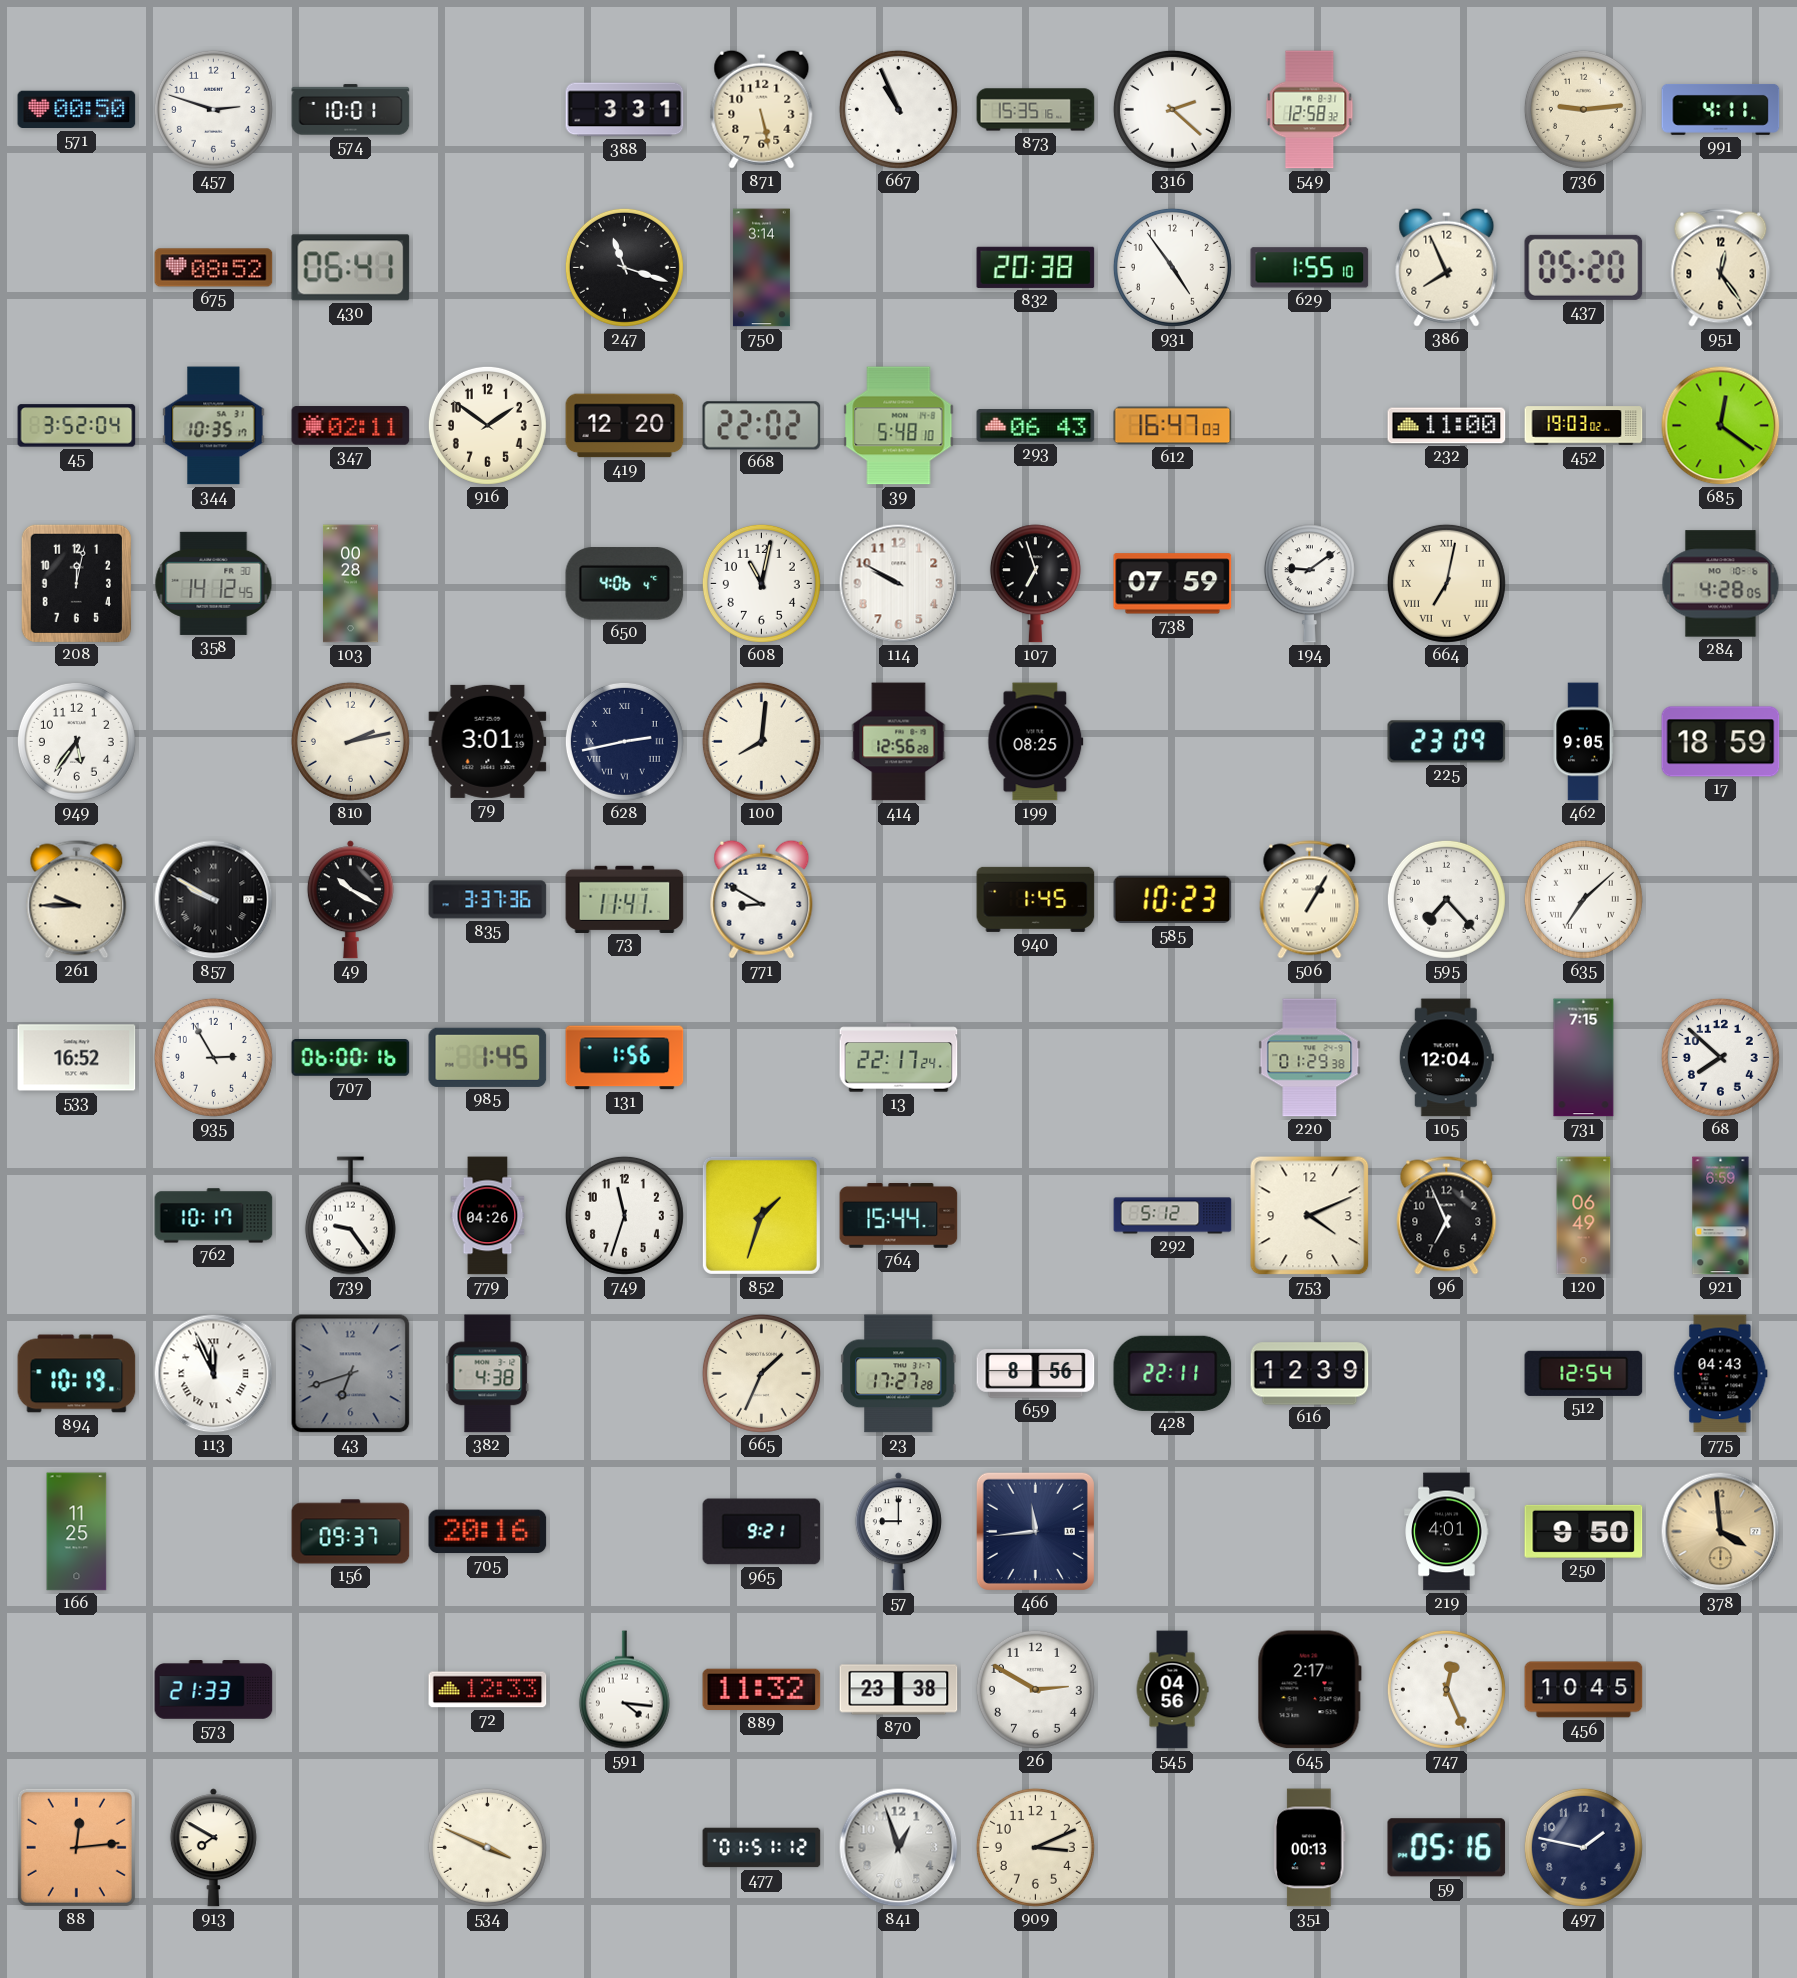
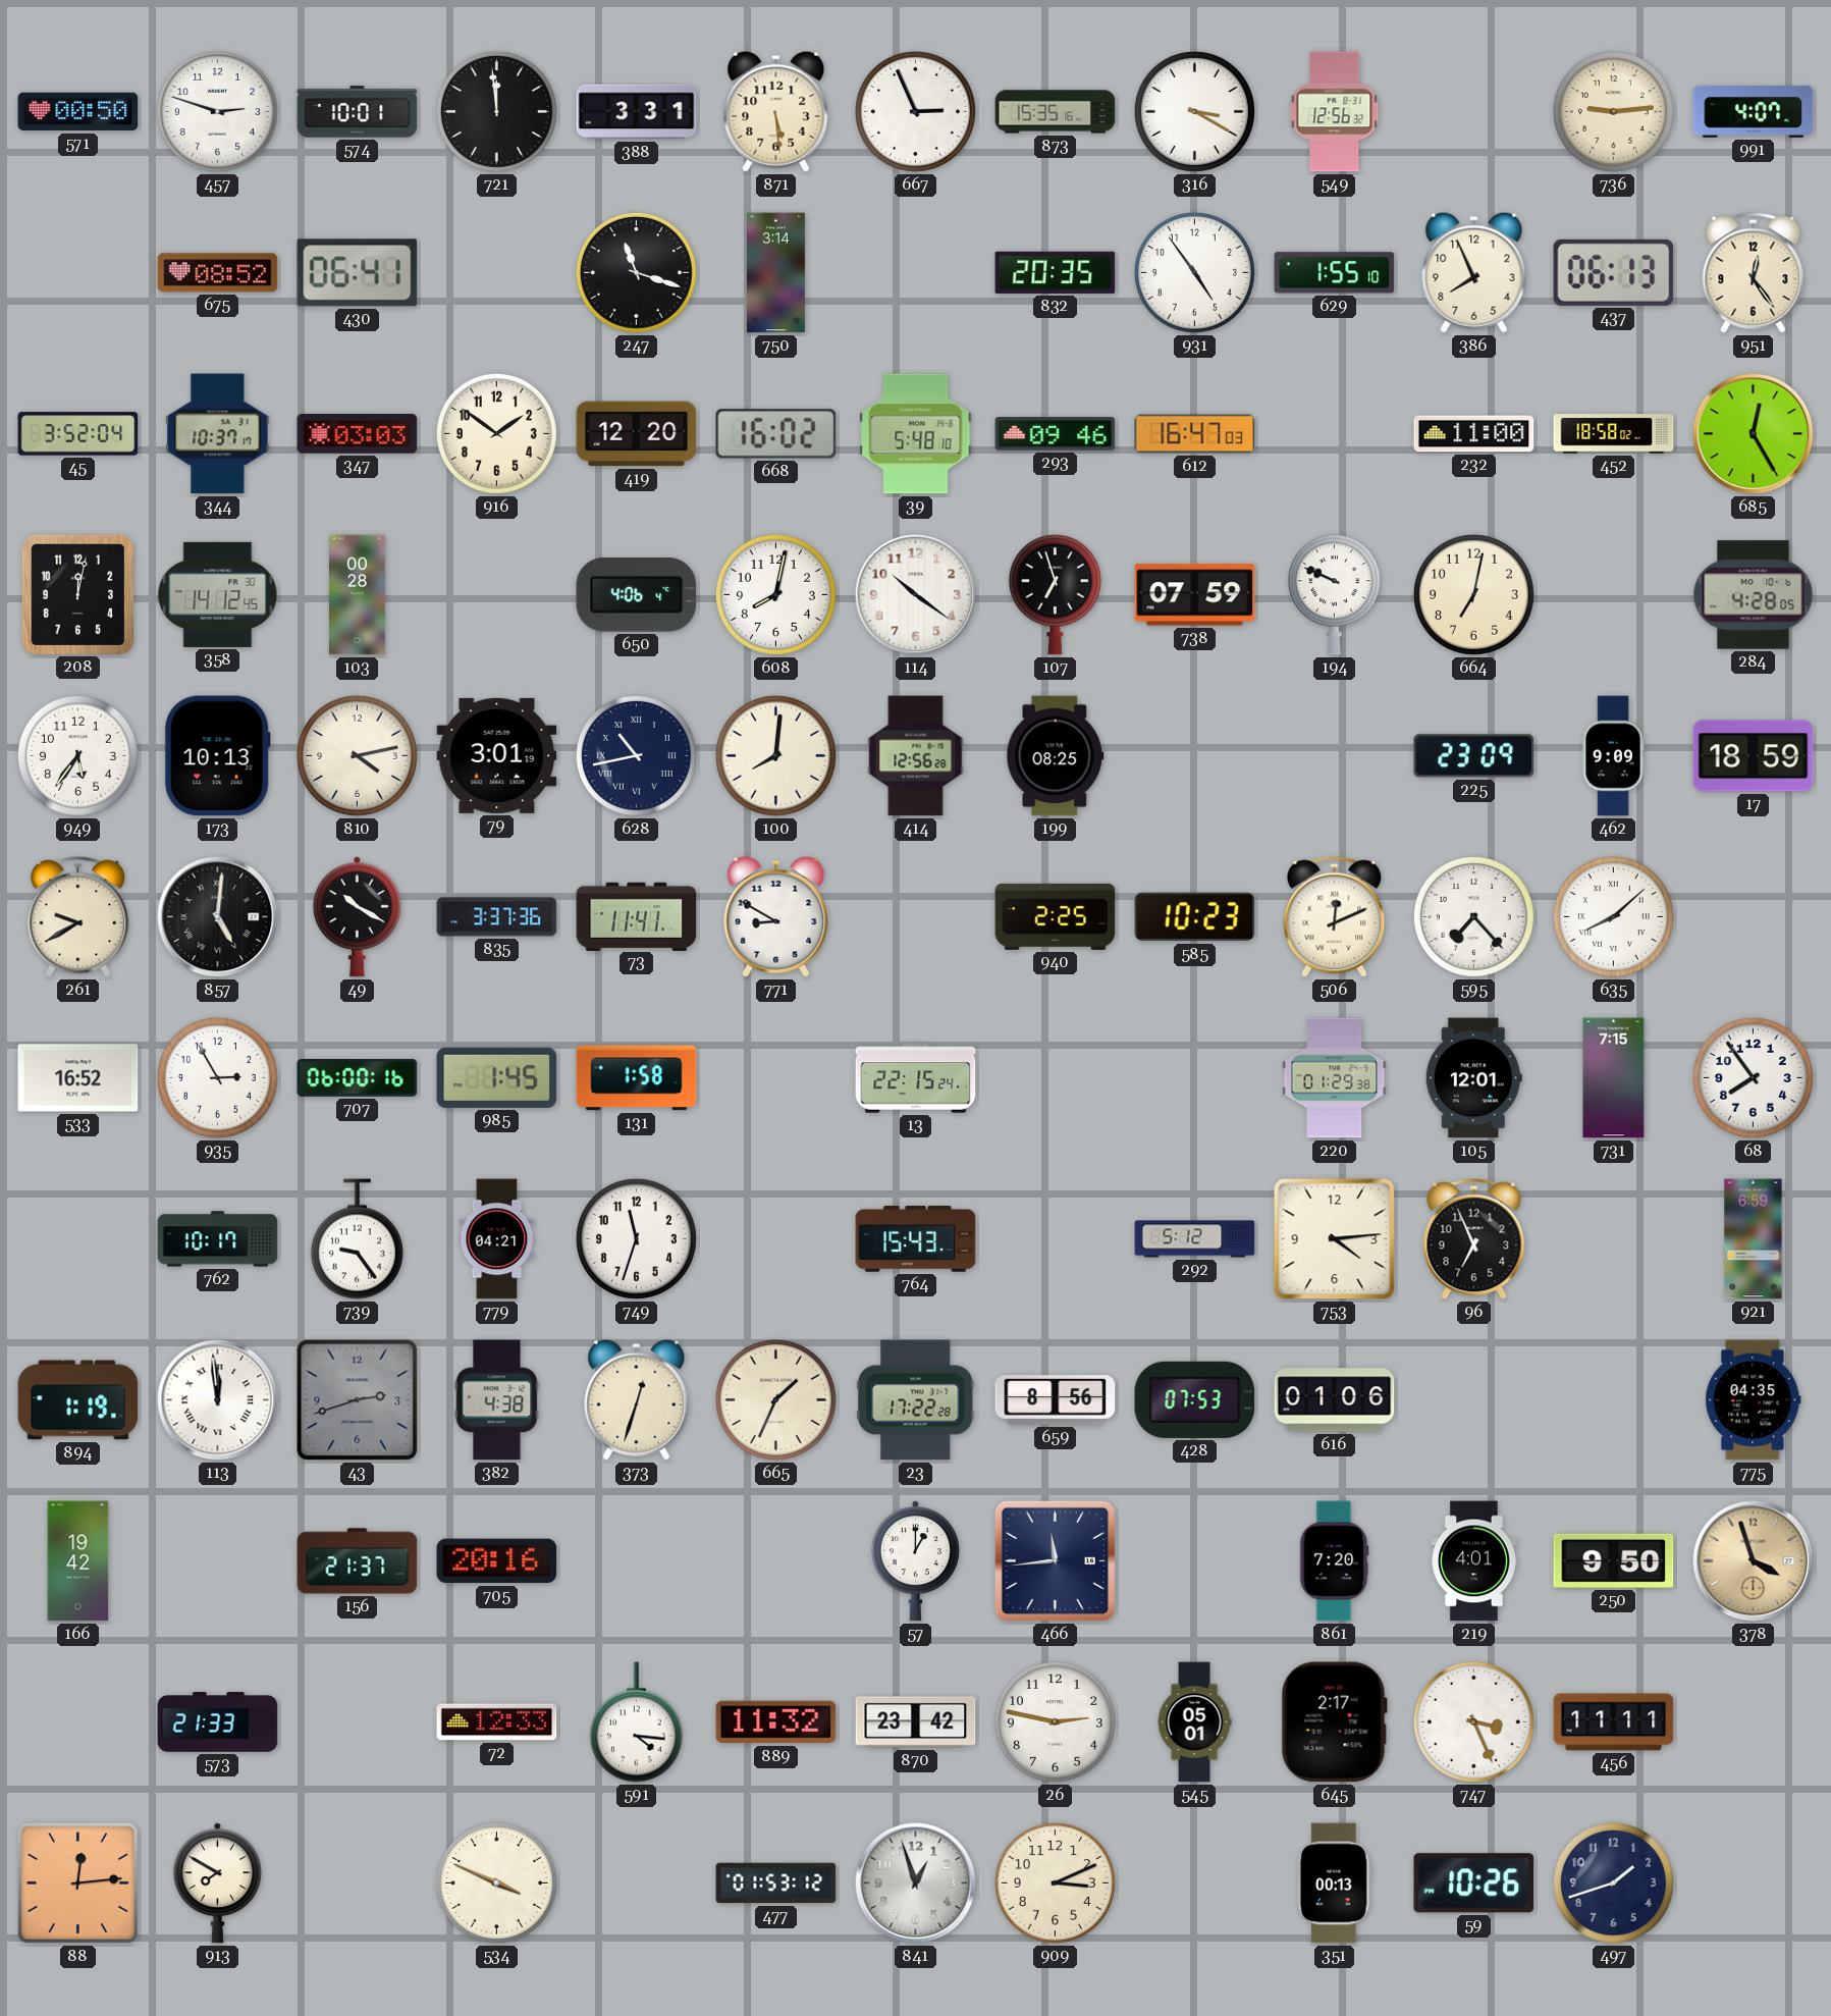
721: none -> 11:59
871: 5:28 -> 5:29
667: 10:56 -> 2:56
316: 2:22 -> 3:20
549: 12:58 -> 12:56
991: 4:11 -> 4:07
832: 20:38 -> 20:35
437: 05:20 -> 06:13
344: 10:35 -> 10:37
347: 02:11 -> 03:03
668: 22:02 -> 16:02
293: 06:43 -> 09:46
452: 19:03 -> 18:58
685: 12:21 -> 12:25
608: 11:02 -> 8:02
114: 9:50 -> 10:21
194: 9:09 -> 9:49
664 numerals: Roman -> Arabic
173: none -> 10:13
810: 2:13 -> 4:13
628: 2:43 -> 10:43
462: 9:05 -> 9:09
261: 9:45 -> 9:40
857: 9:50 -> 5:01
940: 1:45 -> 2:25
506: 1:05 -> 12:11
635: 7:08 -> 8:08
131: 1:56 -> 1:58
13: 22:17 -> 22:15
105: 12:04 -> 12:01
68: 7:52 -> 7:54
779: 04:26 -> 04:21
852: 1:33 -> none
764: 15:44 -> 15:43
753: 4:11 -> 4:14
120: 06:49 -> none
894: 10:19 -> 1:19
113: 11:56 -> 11:59
43: 6:42 -> 2:42
373: none -> 12:33
23: 17:27 -> 17:22
428: 22:11 -> 07:53
616: 12:39 -> 01:06
512: 12:54 -> none
775: 04:43 -> 04:35
166: 11:25 -> 19:42
156: 09:37 -> 21:37
965: 9:21 -> none
57: 9:00 -> 1:00
861: none -> 7:20
378: 3:59 -> 3:57
870: 23:38 -> 23:42
26: 2:50 -> 2:47
545: 04:56 -> 05:01
747: 12:26 -> 3:26
456: 10:45 -> 11:11
477: 01:51 -> 01:53
59: 05:16 -> 10:26
497: 1:47 -> 1:42
